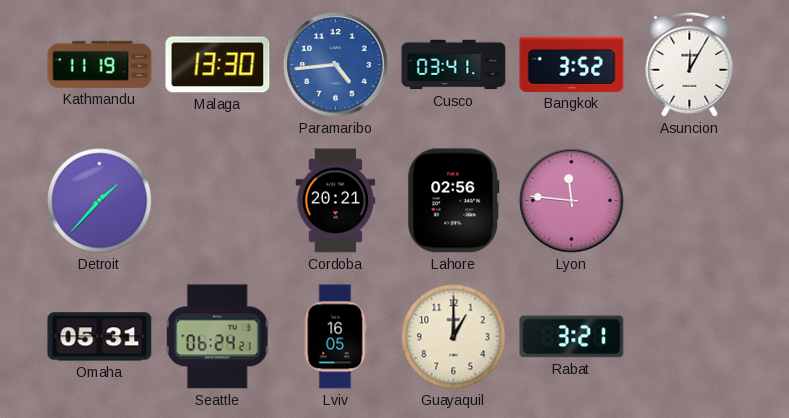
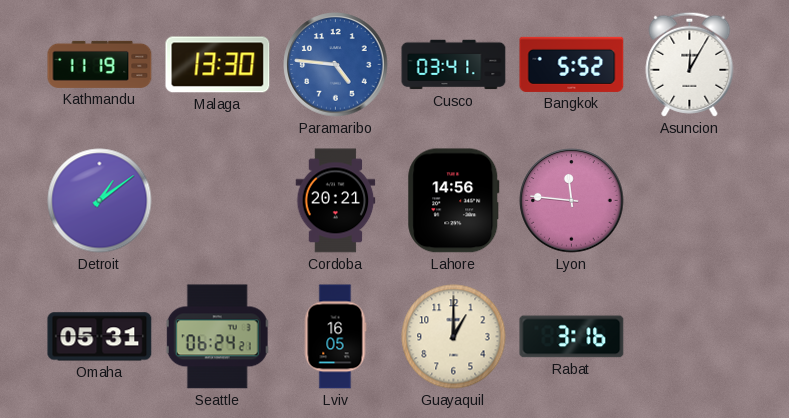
Paramaribo: 4:44 -> 4:46
Bangkok: 3:52 -> 5:52
Detroit: 1:37 -> 1:09
Lahore: 02:56 -> 14:56
Rabat: 3:21 -> 3:16
